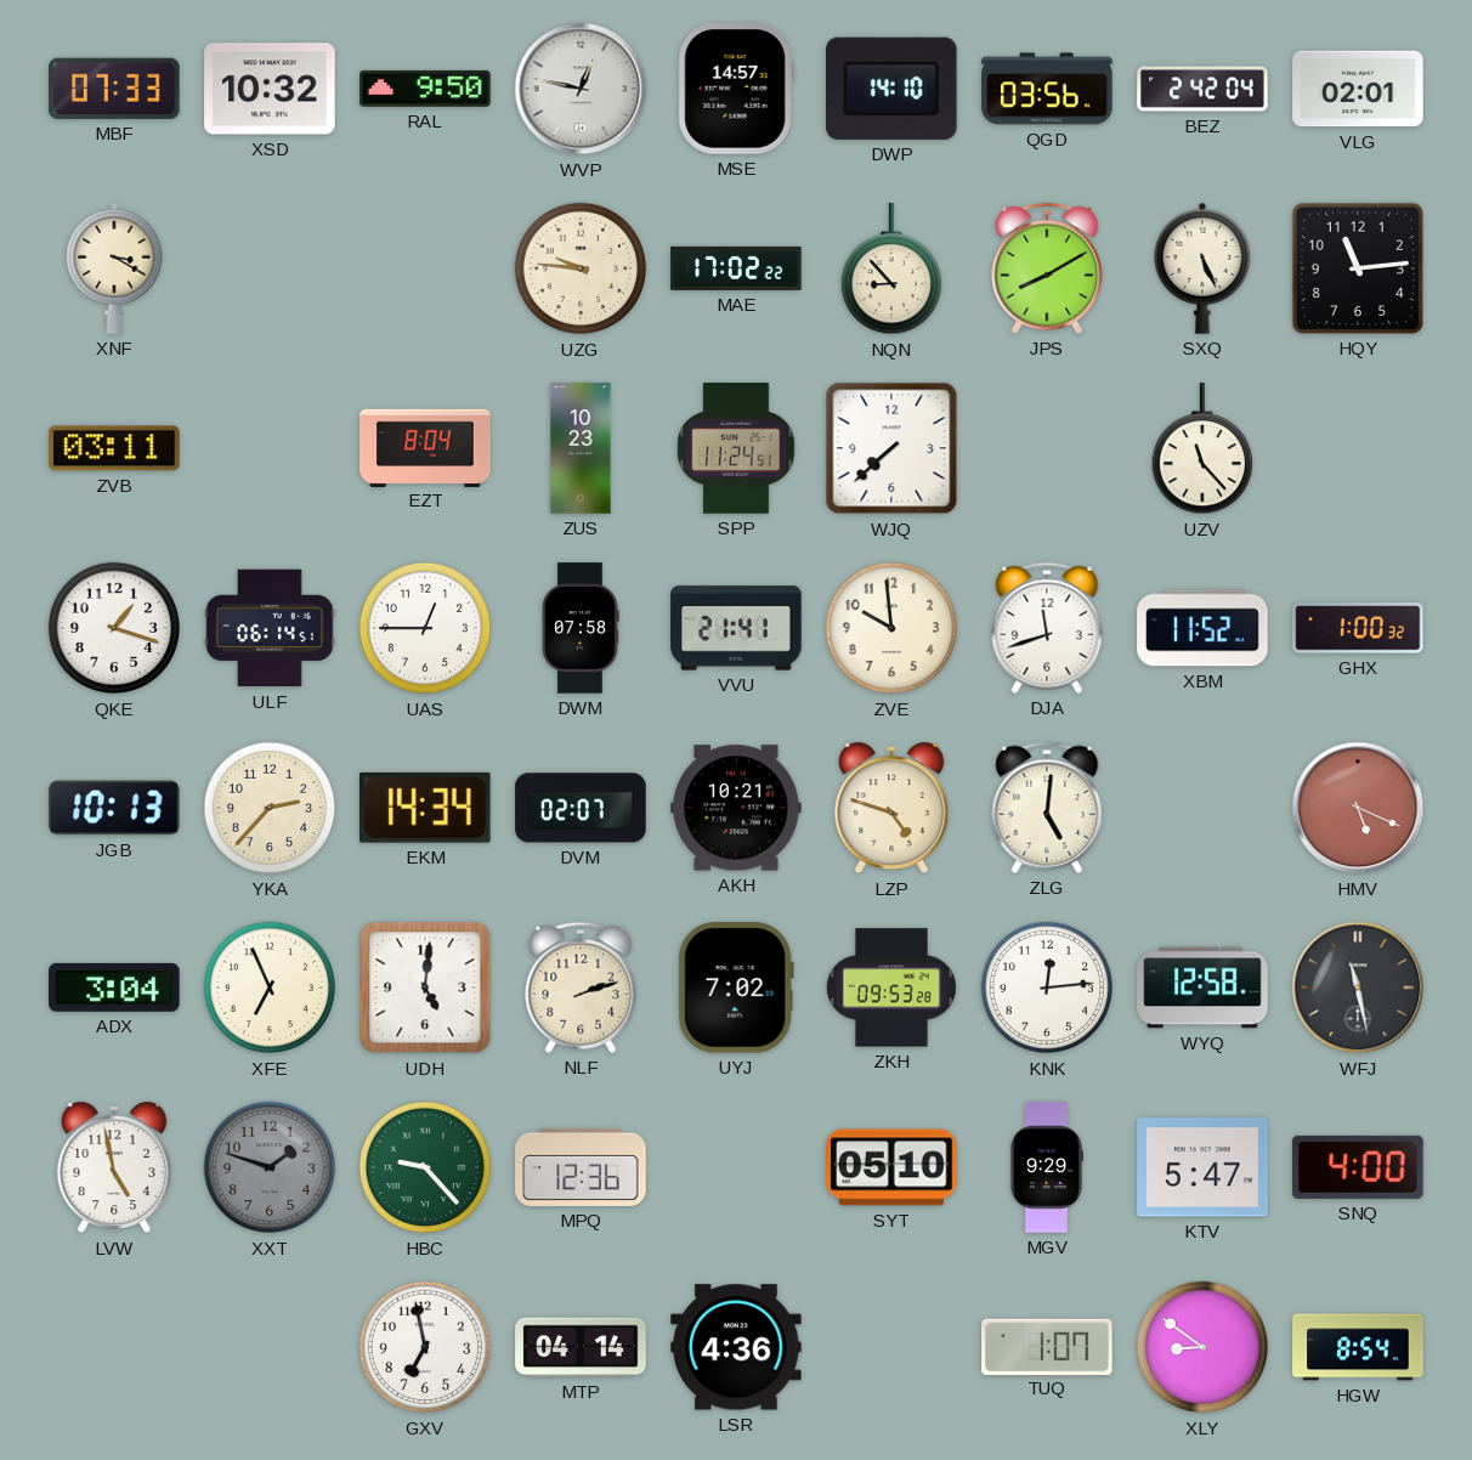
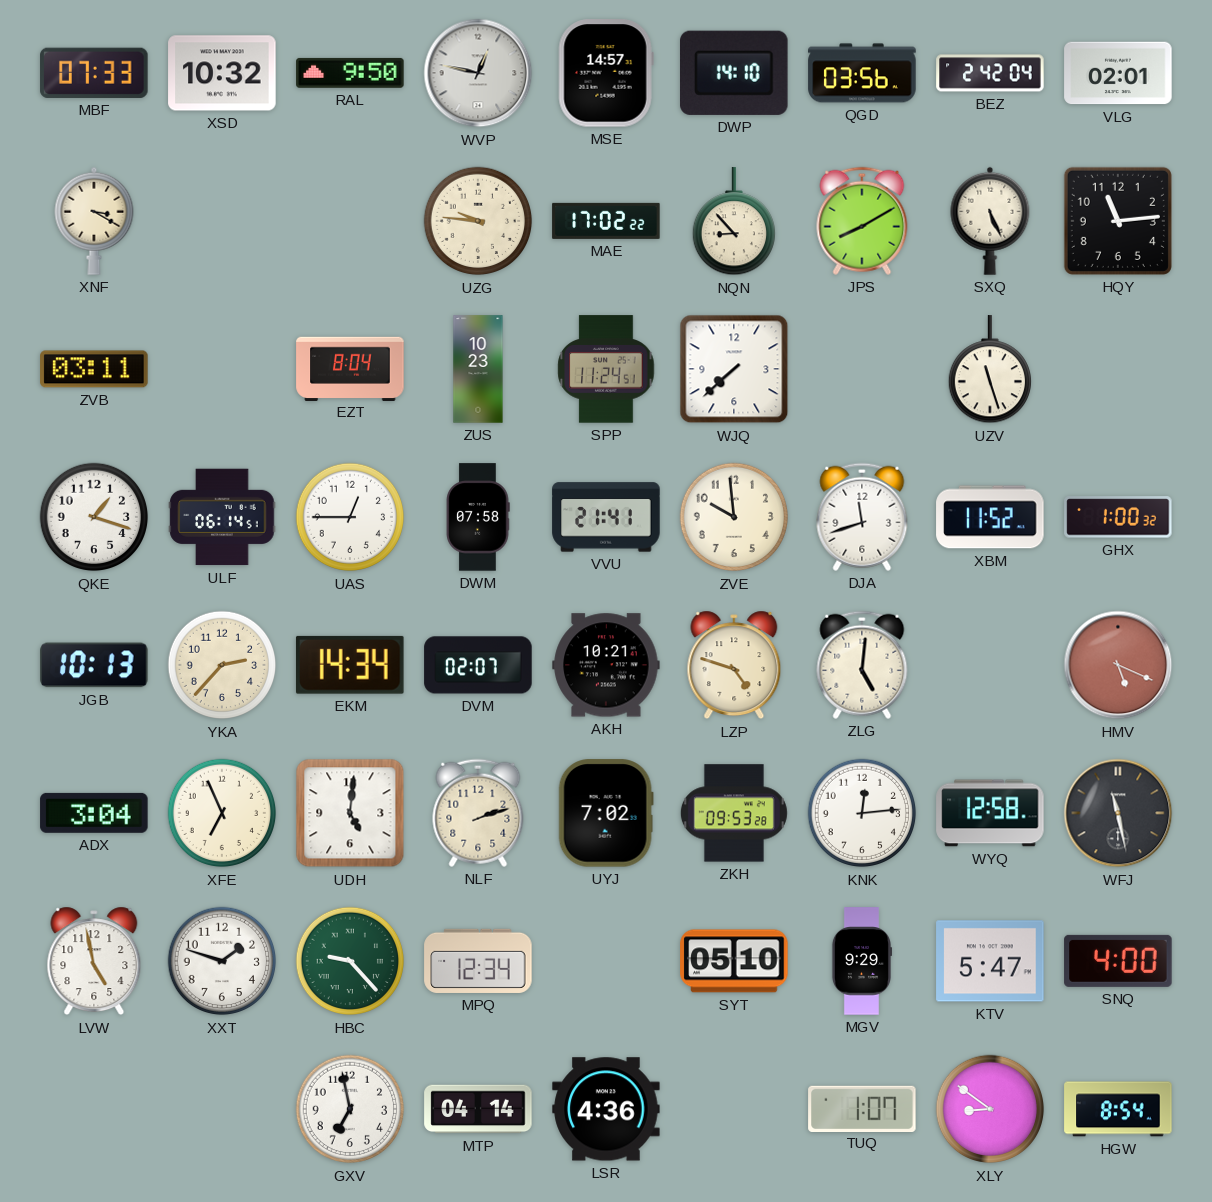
UZV: 11:23 -> 11:27
XXT dial: grey -> white
MPQ: 12:36 -> 12:34
